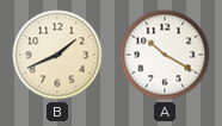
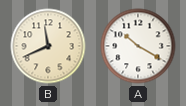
B: 1:41 -> 11:41
